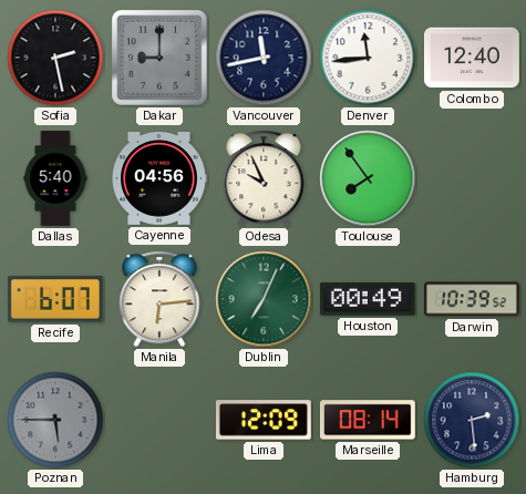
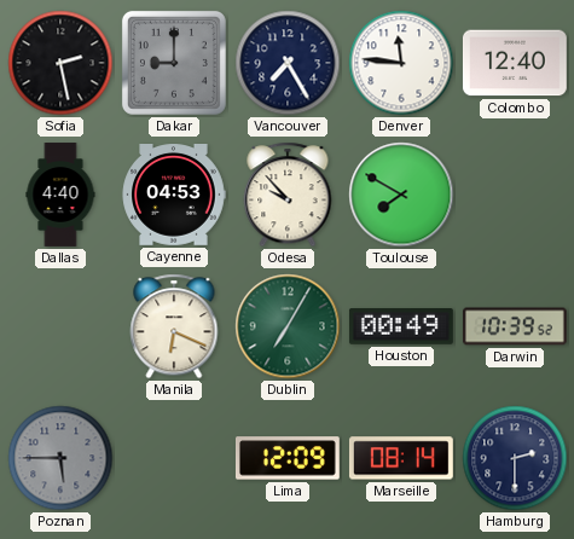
Vancouver: 11:43 -> 7:25
Denver: 11:44 -> 11:46
Dallas: 5:40 -> 4:40
Cayenne: 04:56 -> 04:53
Odesa: 9:56 -> 9:53
Toulouse: 7:54 -> 7:50
Recife: 6:07 -> none
Manila: 6:14 -> 6:19
Dublin: 7:04 -> 7:05
Hamburg: 2:29 -> 2:30
